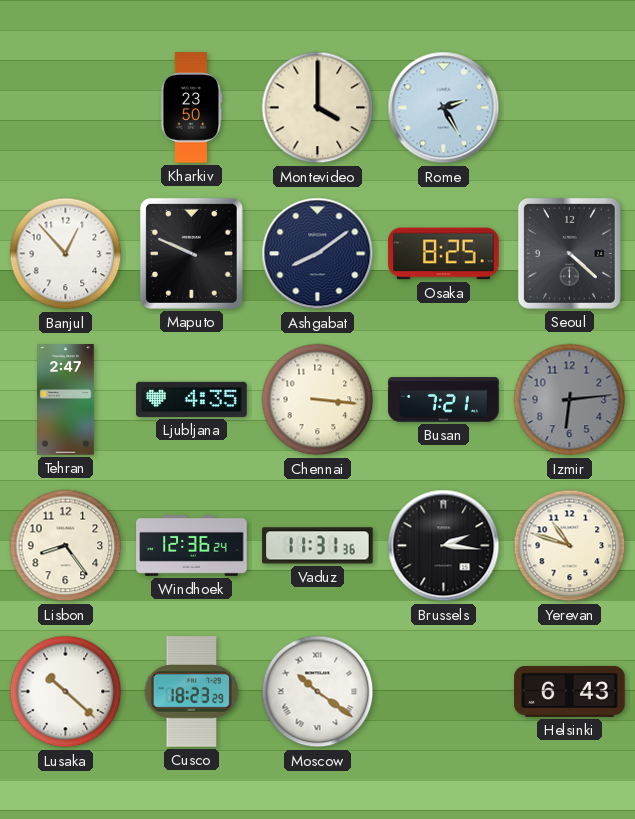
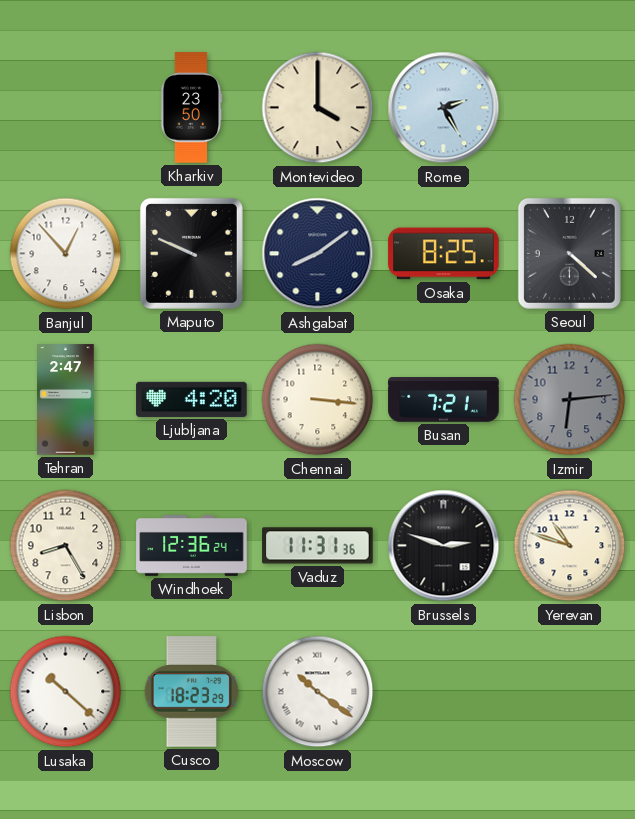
Ljubljana: 4:35 -> 4:20
Lisbon: 8:24 -> 8:25
Brussels: 2:16 -> 2:48
Helsinki: 6:43 -> none
